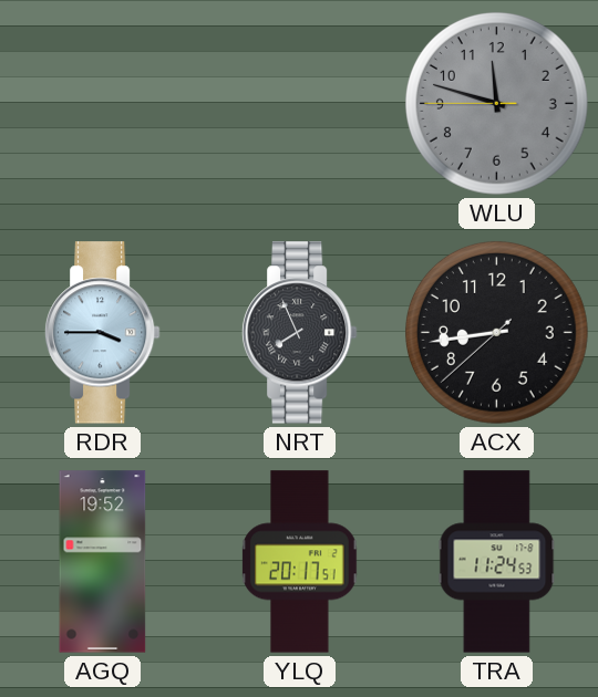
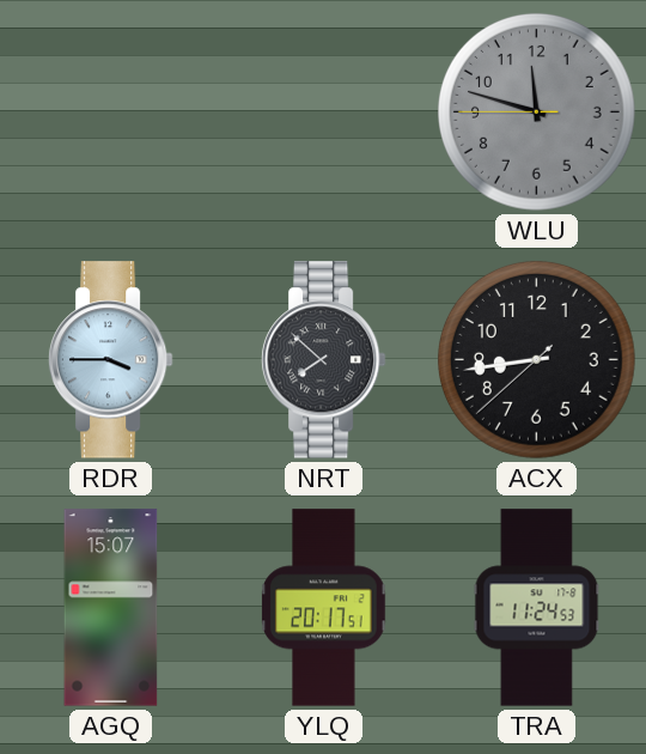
NRT: 7:56 -> 7:52
AGQ: 19:52 -> 15:07
